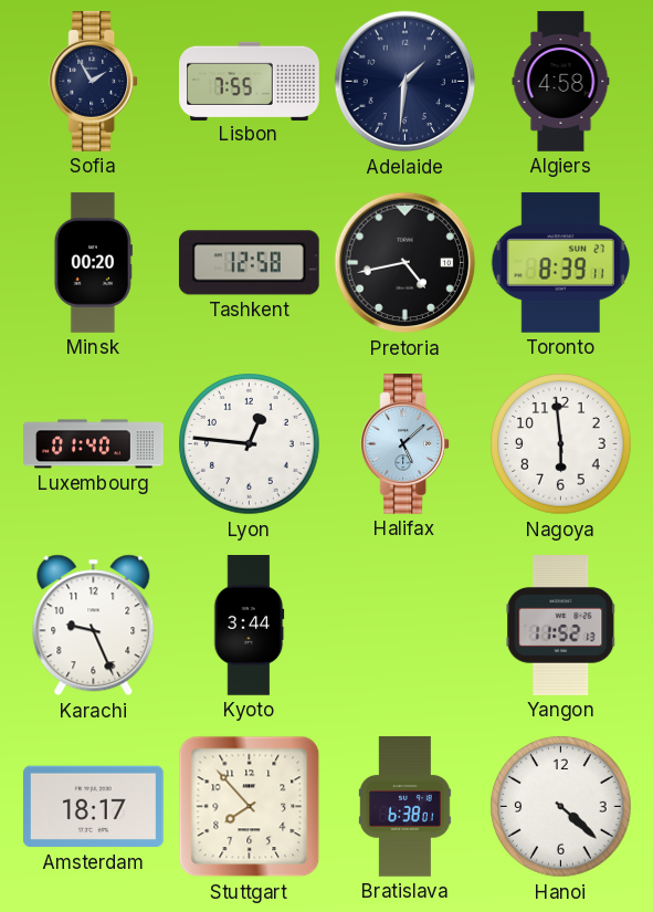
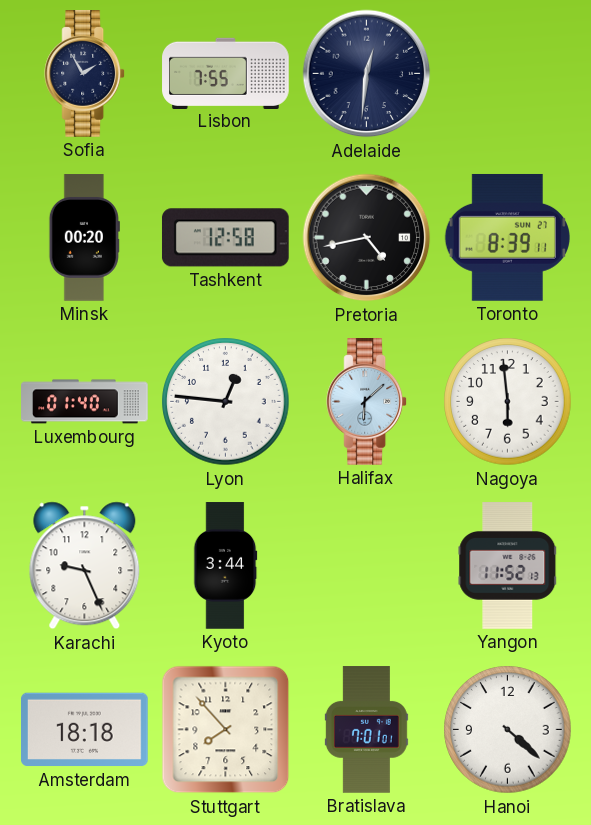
Adelaide: 1:31 -> 12:31
Algiers: 4:58 -> none
Halifax: 5:08 -> 6:08
Amsterdam: 18:17 -> 18:18
Bratislava: 6:38 -> 7:01
